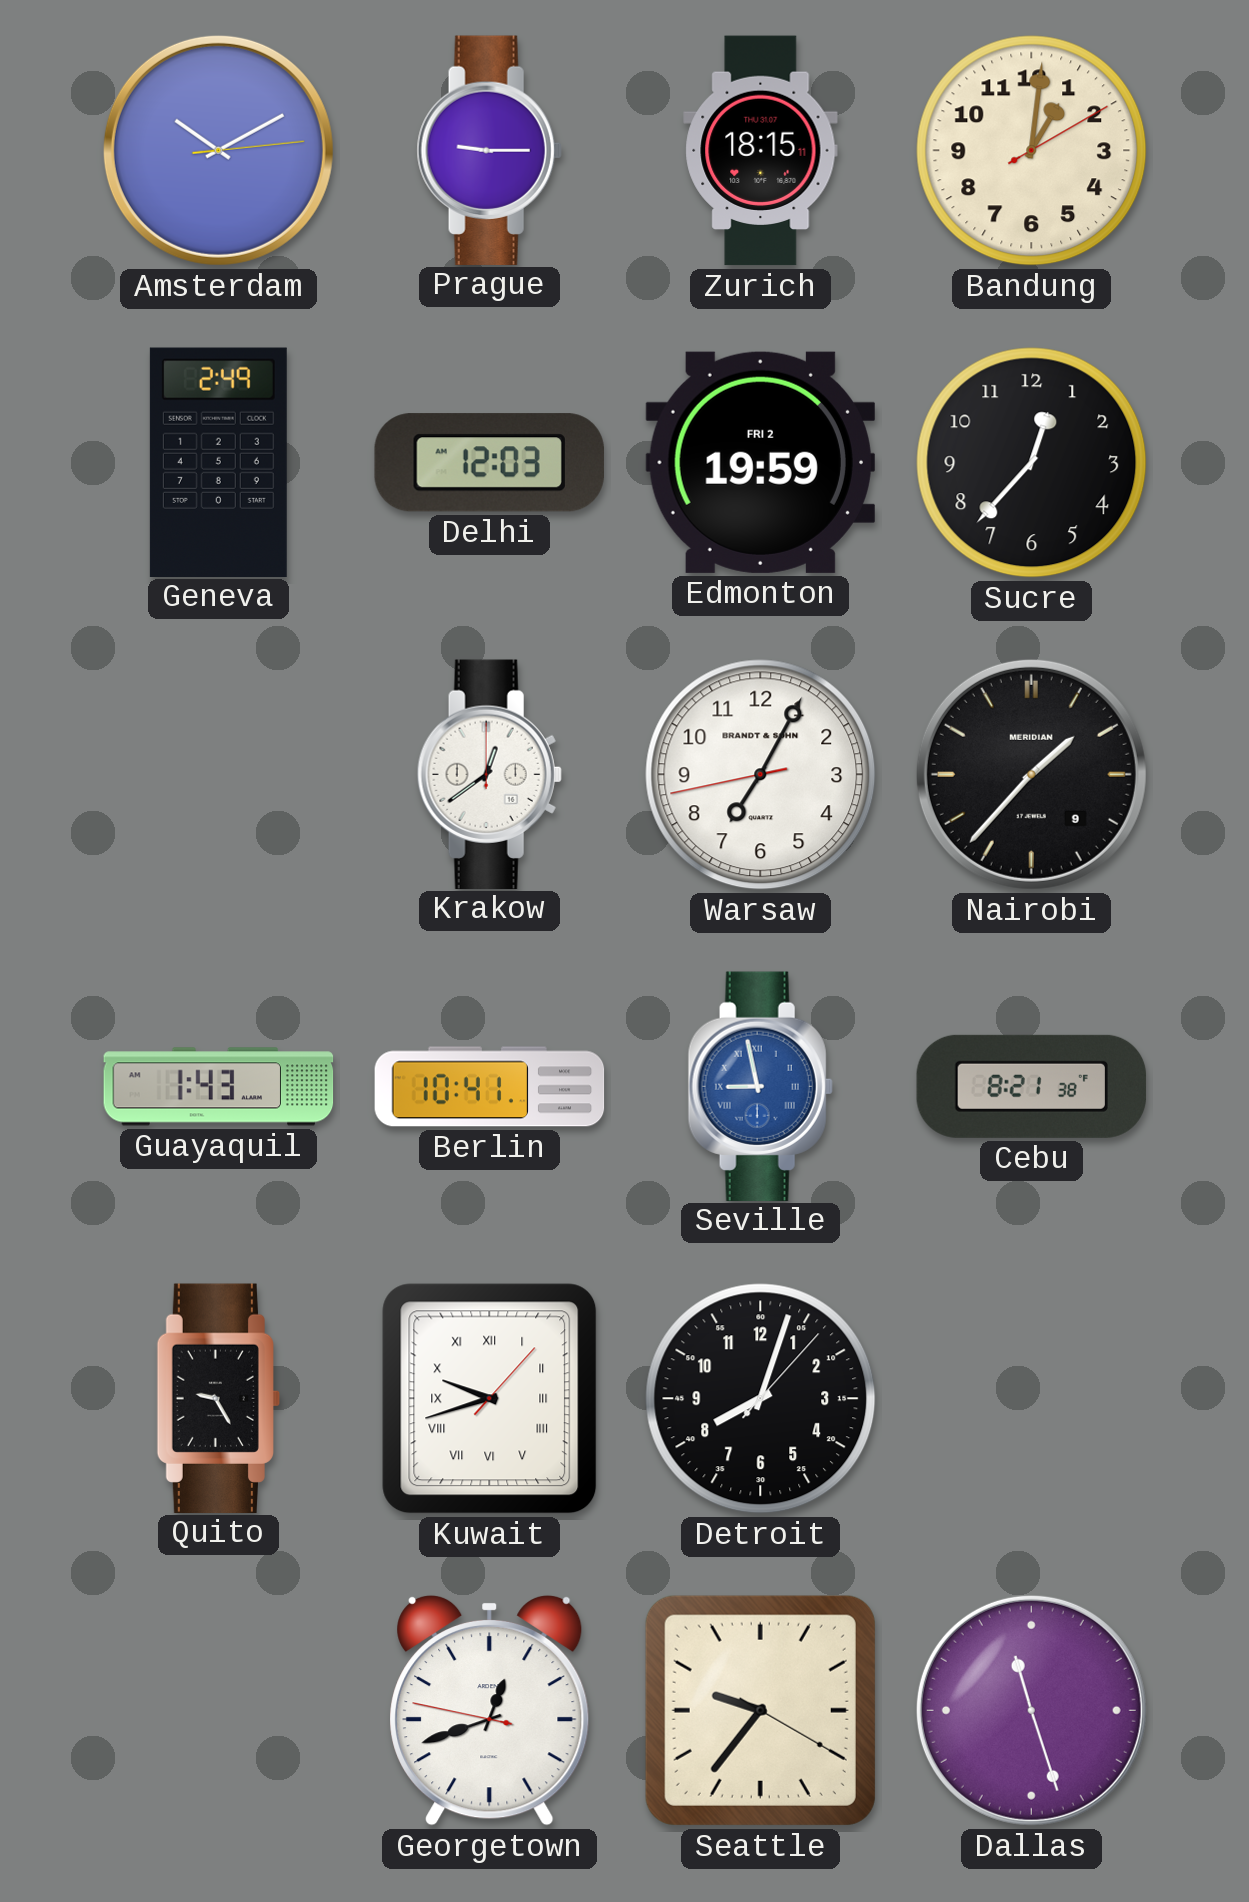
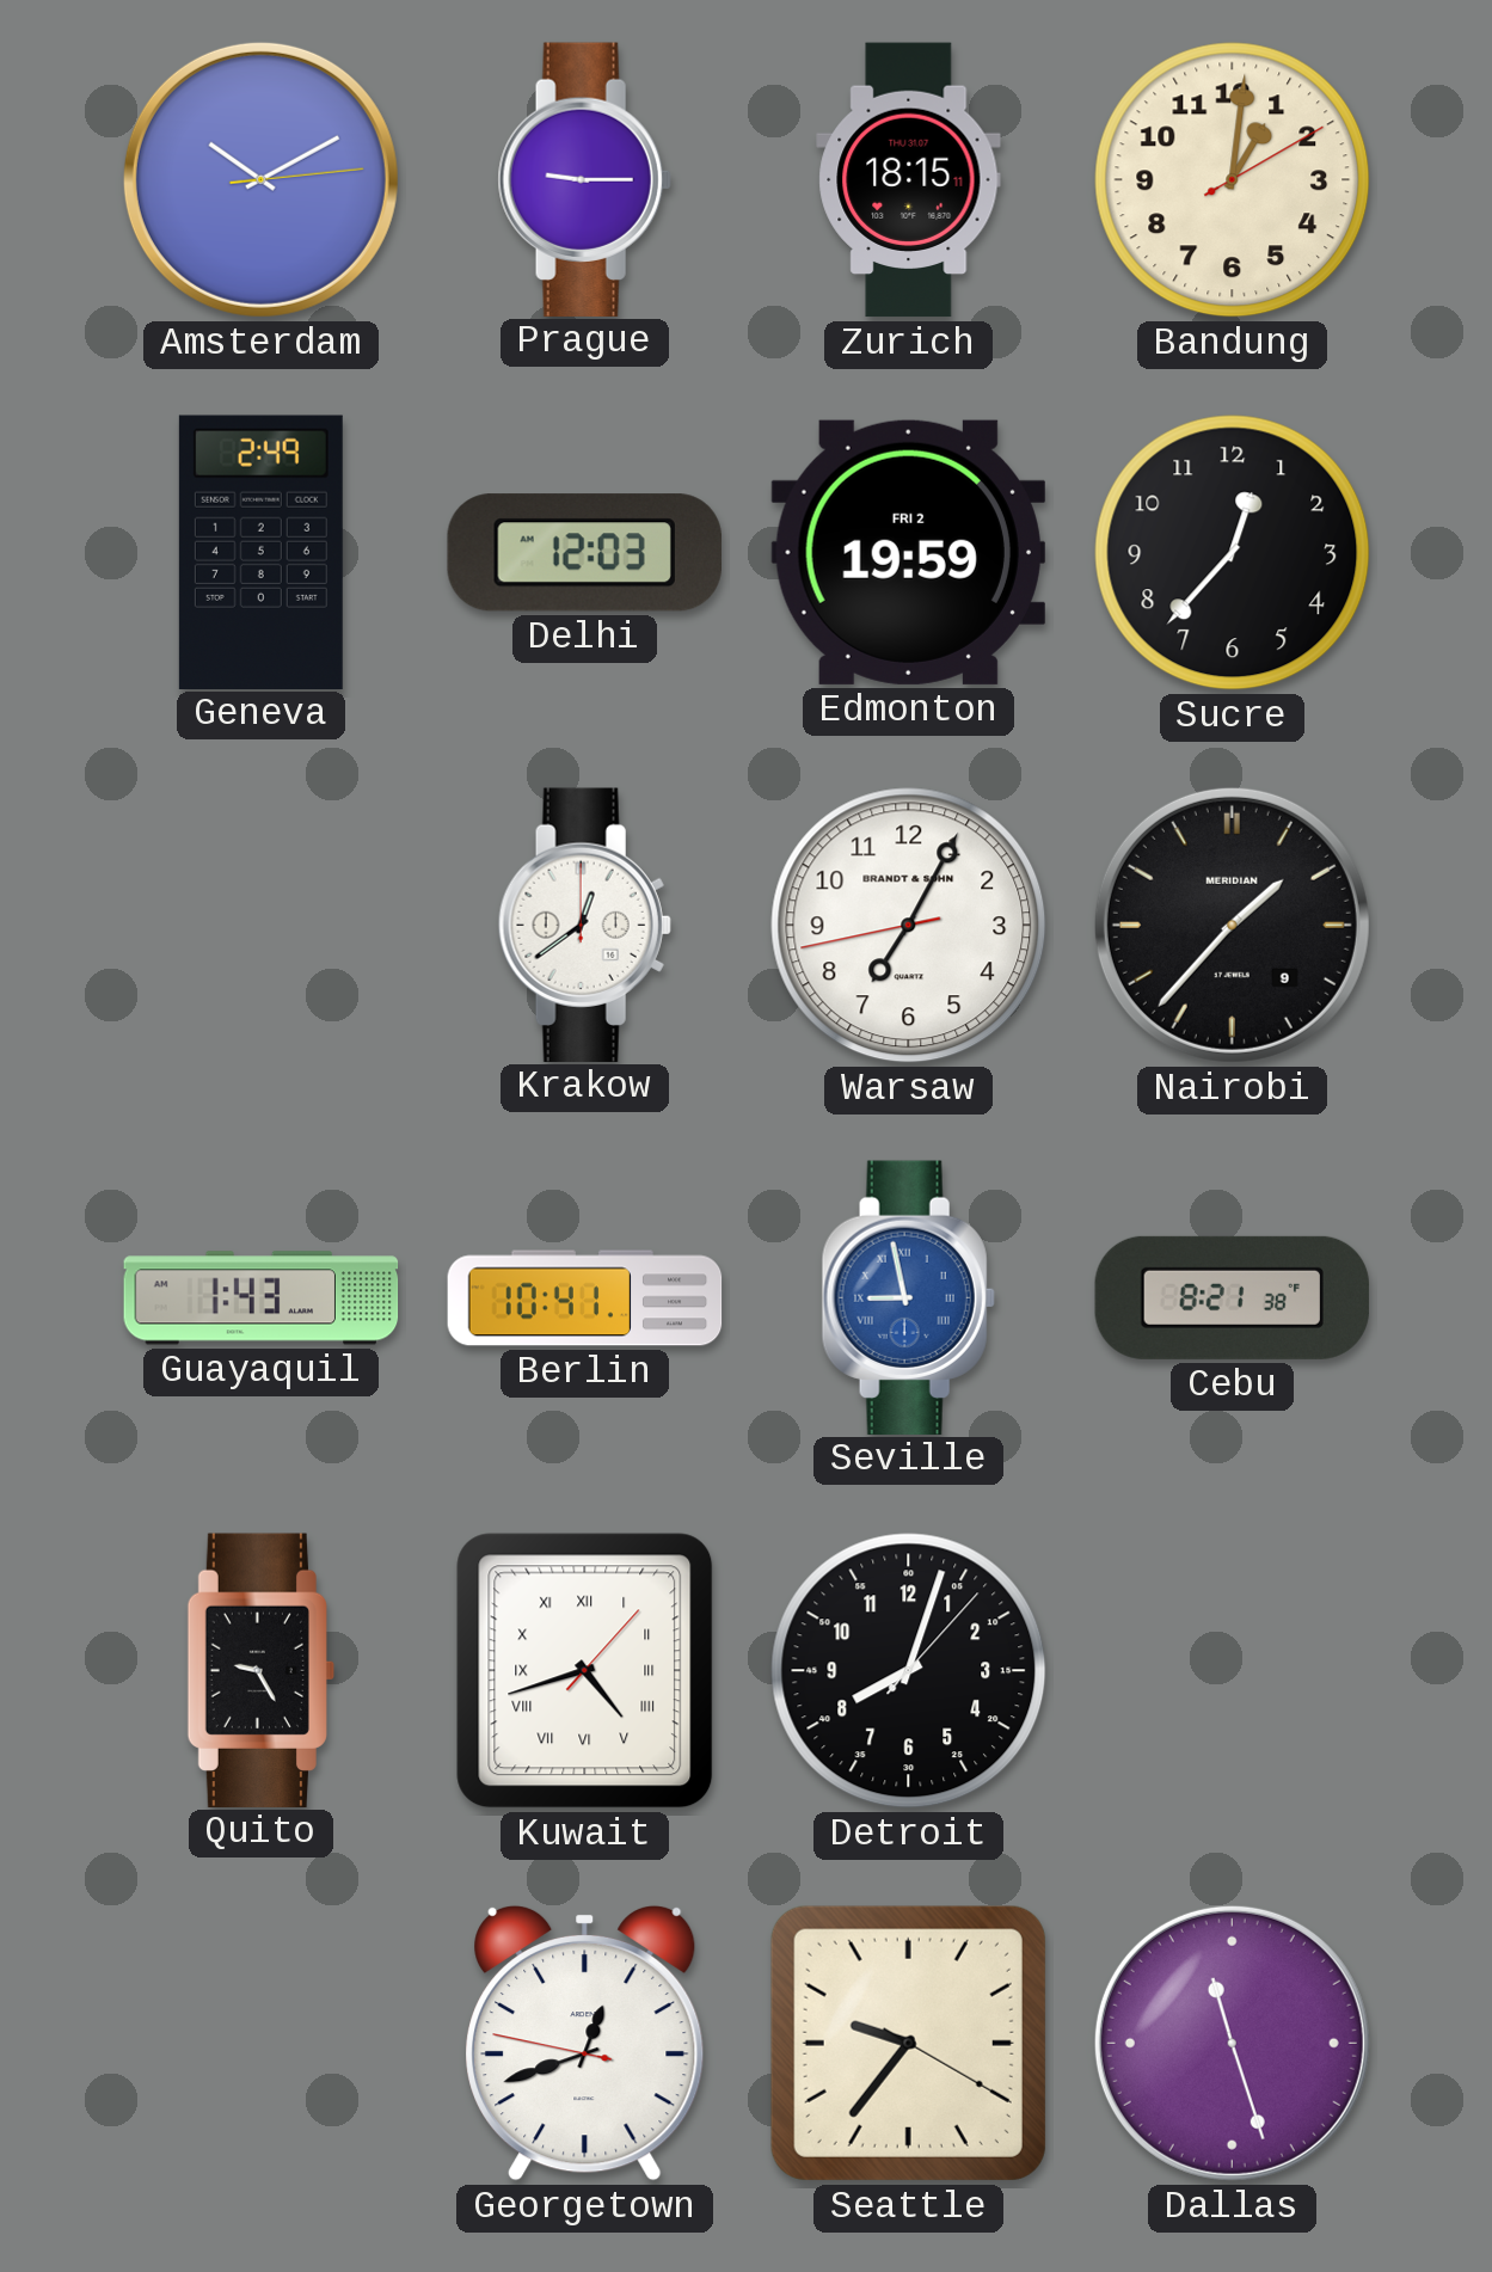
Kuwait: 9:42 -> 4:42
